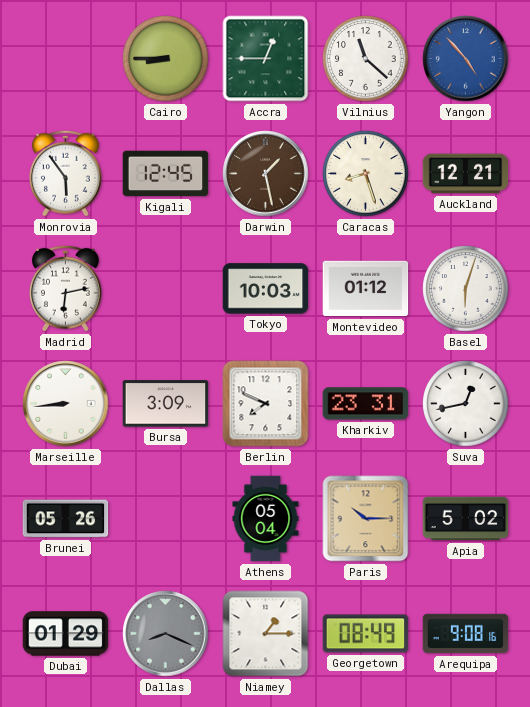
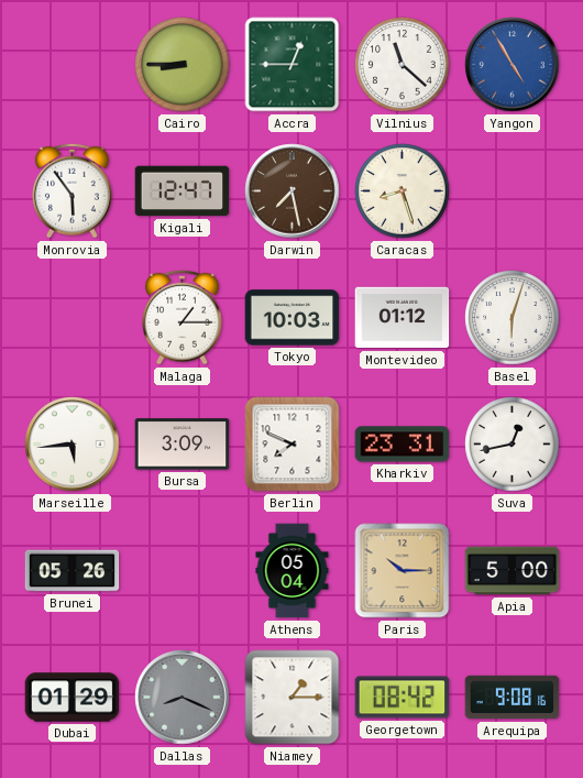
Yangon: 4:53 -> 4:55
Kigali: 12:45 -> 12:47
Darwin: 1:28 -> 7:28
Auckland: 12:21 -> none
Madrid: 6:13 -> none
Malaga: none -> 1:15
Marseille: 8:44 -> 5:44
Apia: 5:02 -> 5:00
Georgetown: 08:49 -> 08:42
